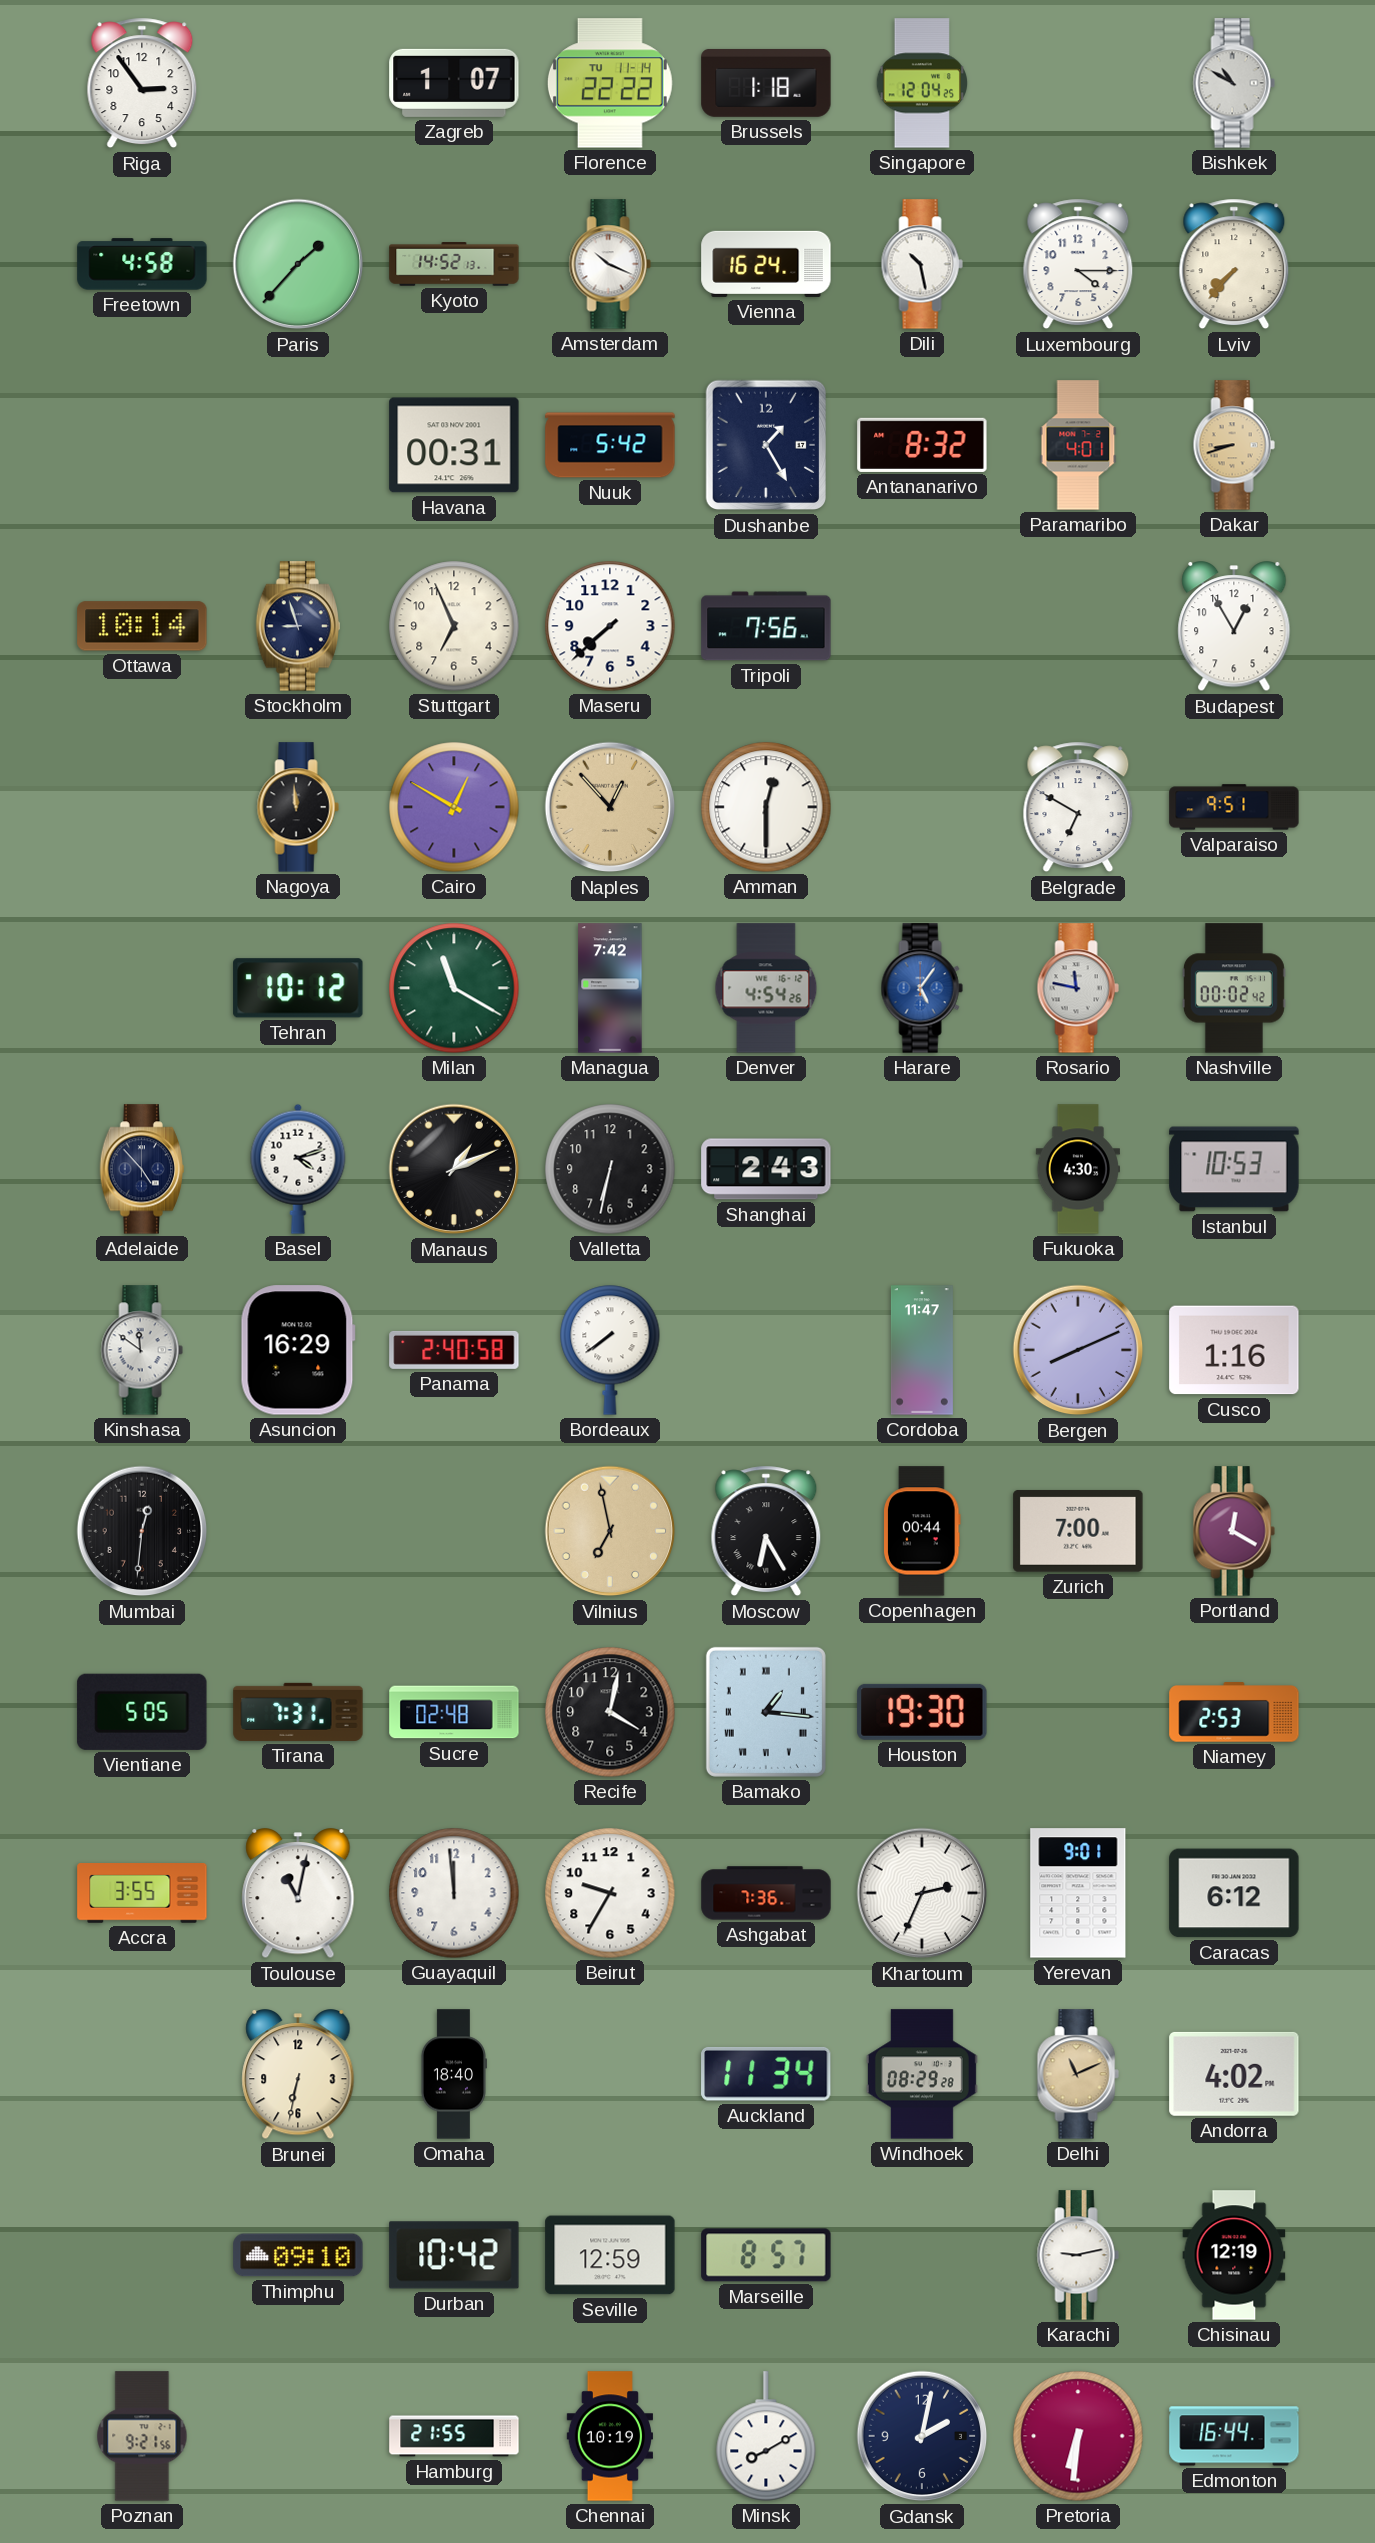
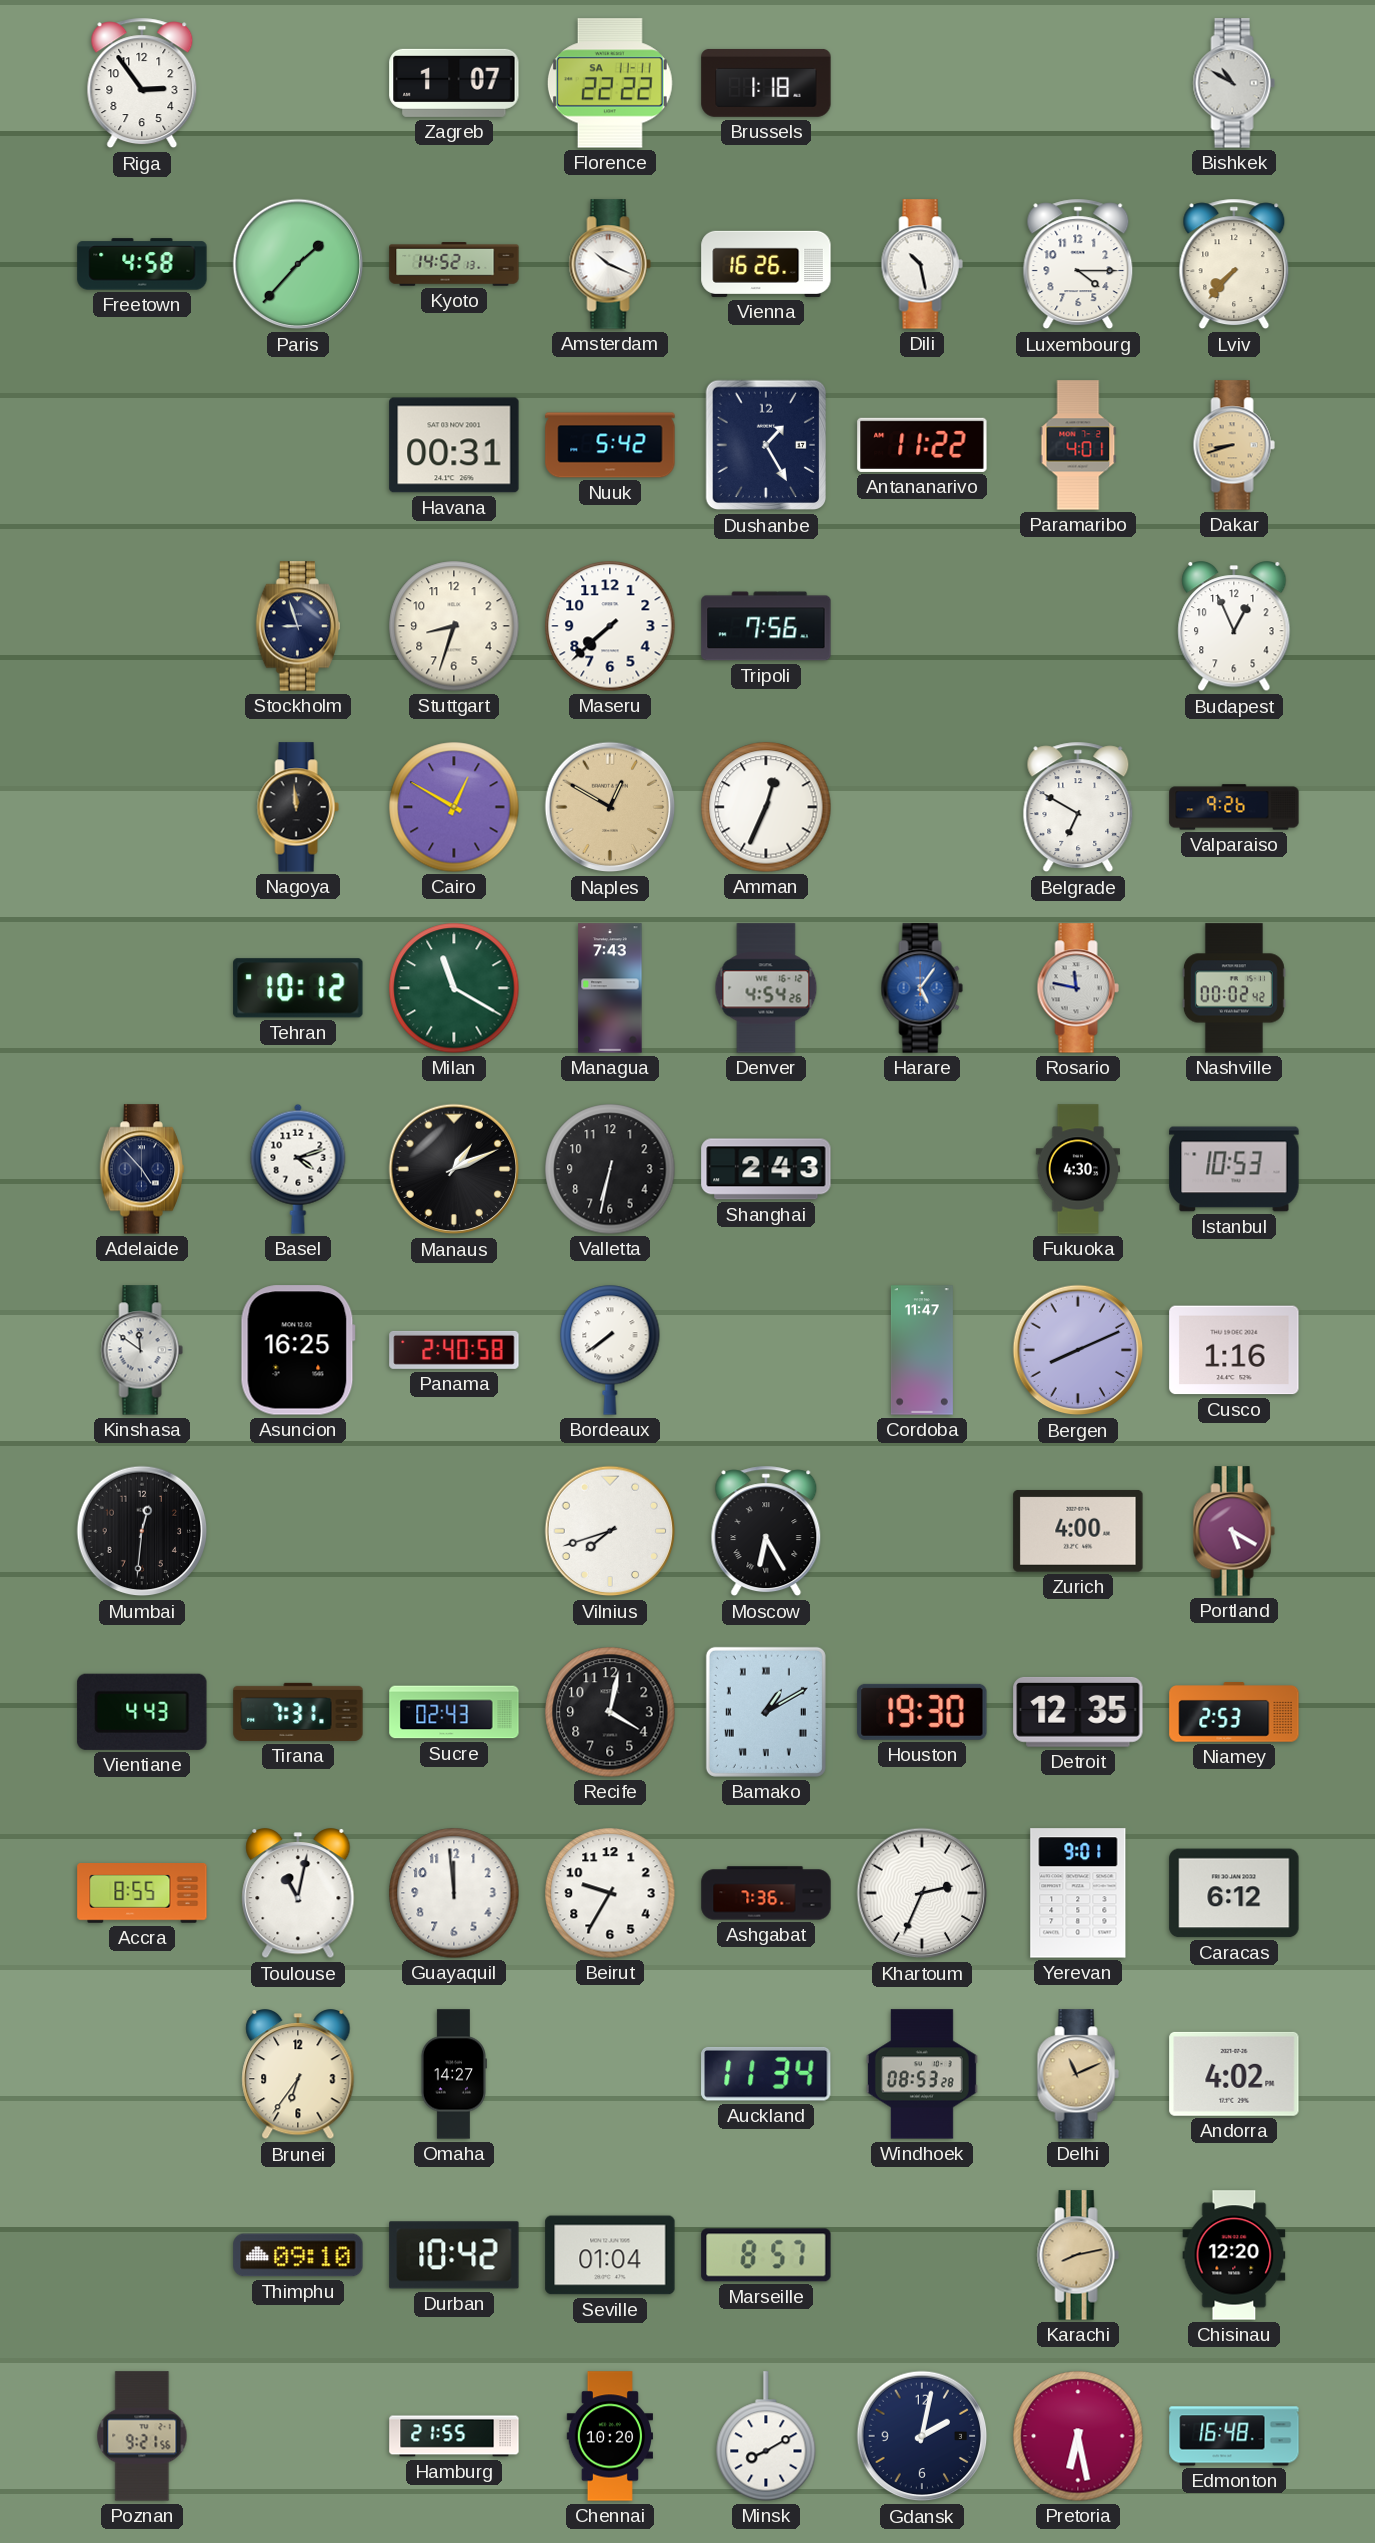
Florence date: TU 11-14 -> SA 11-11
Singapore: 12:04 -> none
Vienna: 16:24 -> 16:26
Antananarivo: 8:32 -> 11:22
Ottawa: 10:14 -> none
Stuttgart: 6:56 -> 8:33
Budapest: 12:55 -> 12:56
Naples: 12:53 -> 12:50
Amman: 12:30 -> 12:34
Valparaiso: 9:51 -> 9:26
Managua: 7:42 -> 7:43
Asuncion: 16:29 -> 16:25
Vilnius: 6:58 -> 7:42
Vilnius dial: champagne -> white
Copenhagen: 00:44 -> none
Zurich: 7:00 -> 4:00
Portland: 12:20 -> 5:20
Vientiane: 5:05 -> 4:43
Sucre: 02:48 -> 02:43
Bamako: 1:16 -> 1:10
Detroit: none -> 12:35
Accra: 3:55 -> 8:55
Brunei: 6:32 -> 6:36
Omaha: 18:40 -> 14:27
Windhoek: 08:29 -> 08:53
Seville: 12:59 -> 01:04
Karachi: 9:13 -> 8:13
Karachi dial: white -> champagne
Chisinau: 12:19 -> 12:20
Chennai: 10:19 -> 10:20
Pretoria: 6:31 -> 6:28
Edmonton: 16:44 -> 16:48
